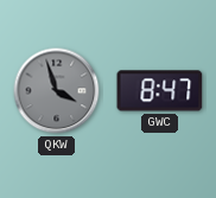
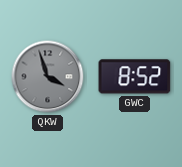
GWC: 8:47 -> 8:52
